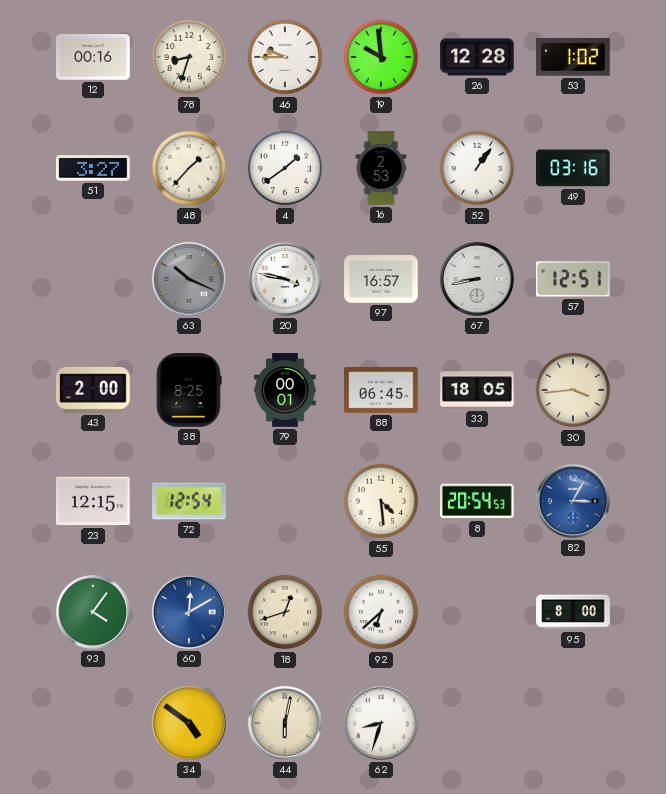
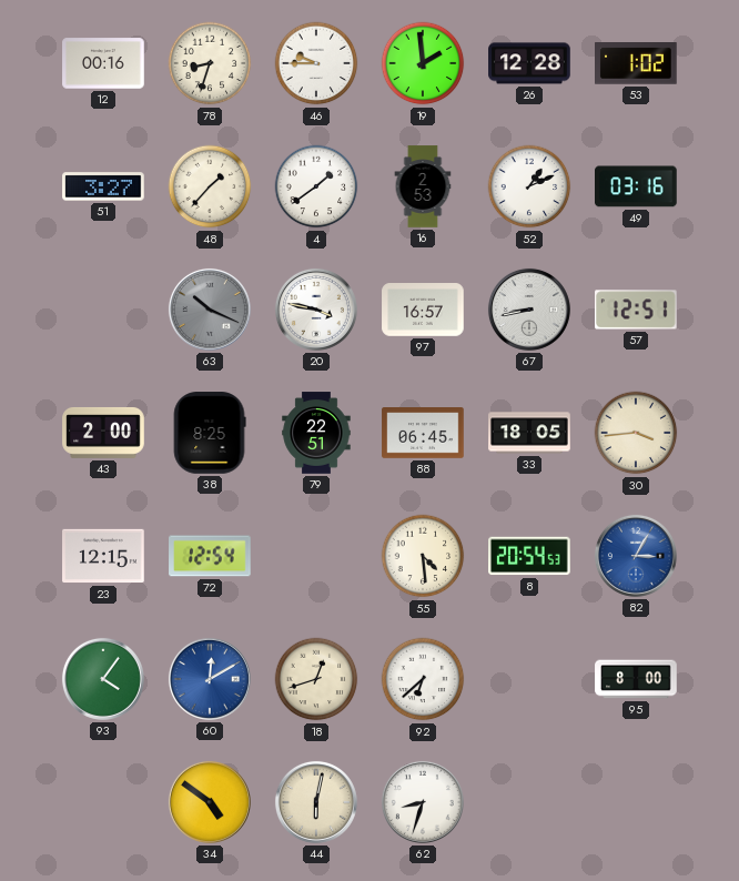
19: 9:59 -> 1:59
52: 1:06 -> 1:11
79: 00:01 -> 22:51
